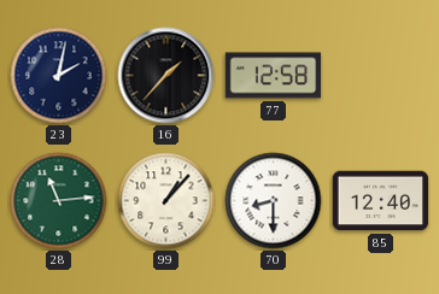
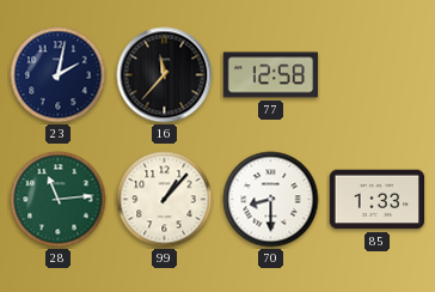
16: 1:37 -> 11:37
85: 12:40 -> 1:33
